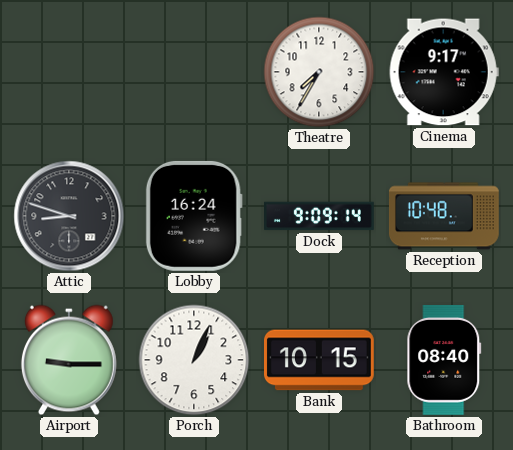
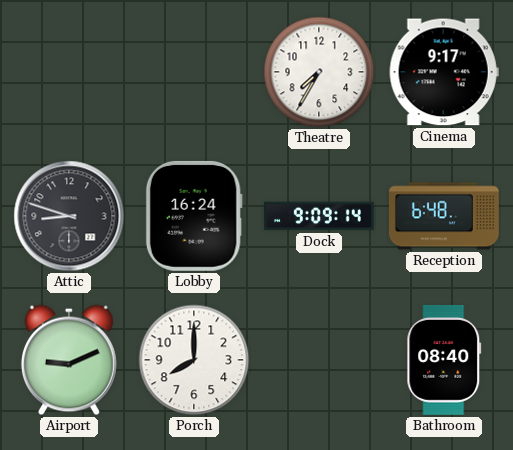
Reception: 10:48 -> 6:48
Airport: 9:15 -> 9:11
Porch: 1:04 -> 8:00
Bank: 10:15 -> none
